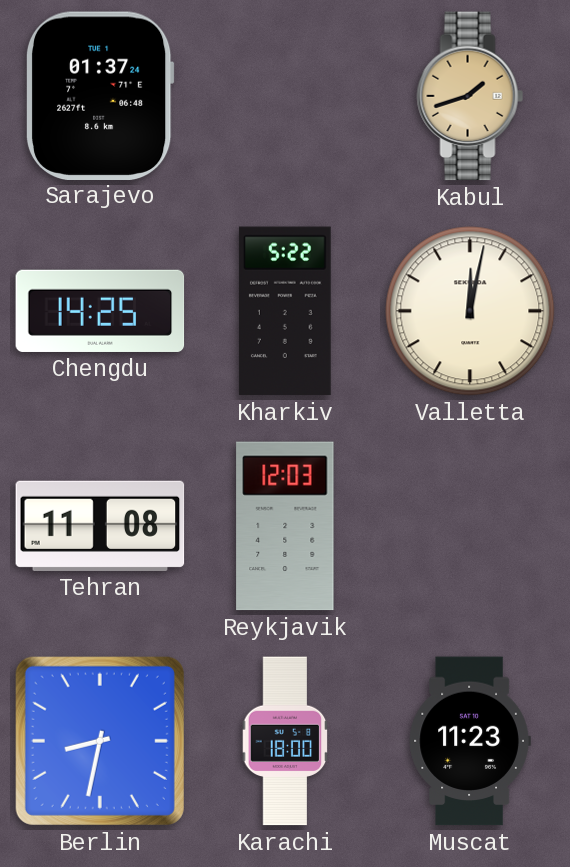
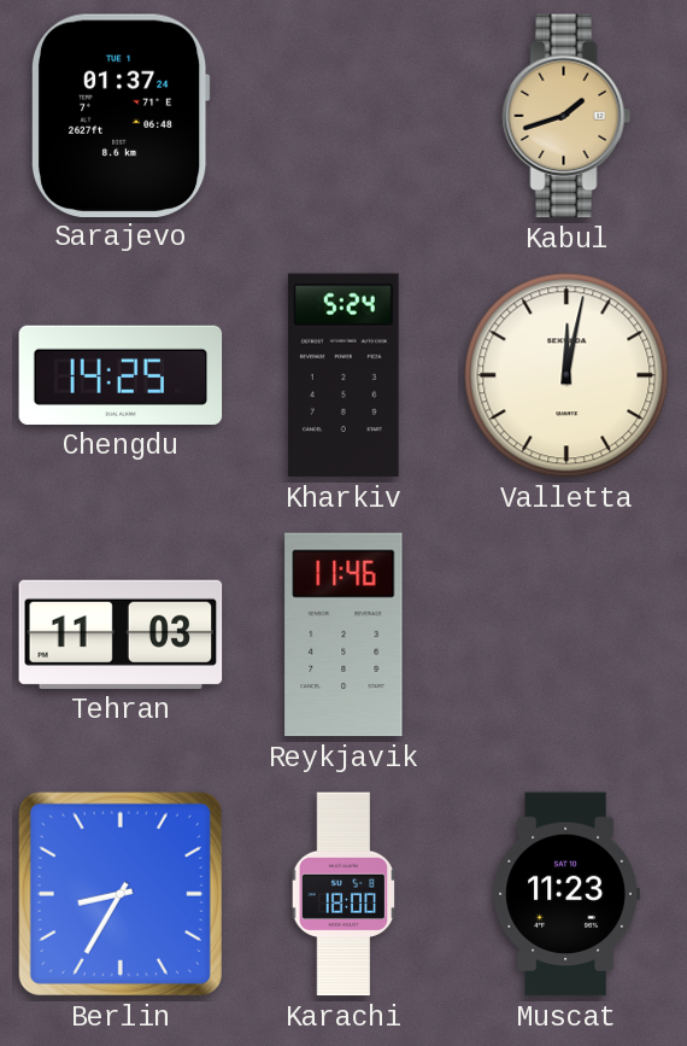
Kharkiv: 5:22 -> 5:24
Tehran: 11:08 -> 11:03
Reykjavik: 12:03 -> 11:46
Berlin: 8:32 -> 8:35
